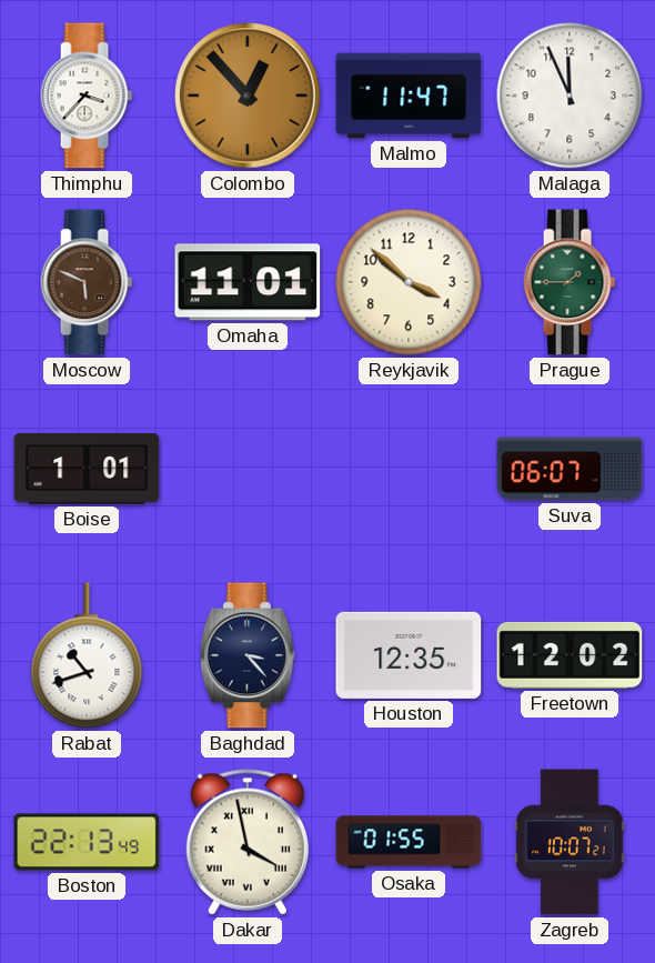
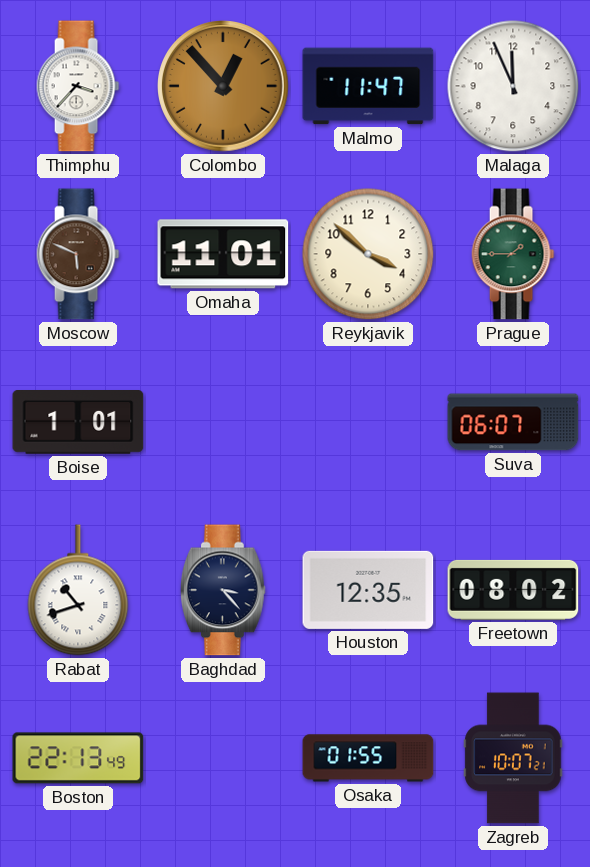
Freetown: 12:02 -> 08:02
Dakar: 3:58 -> none
